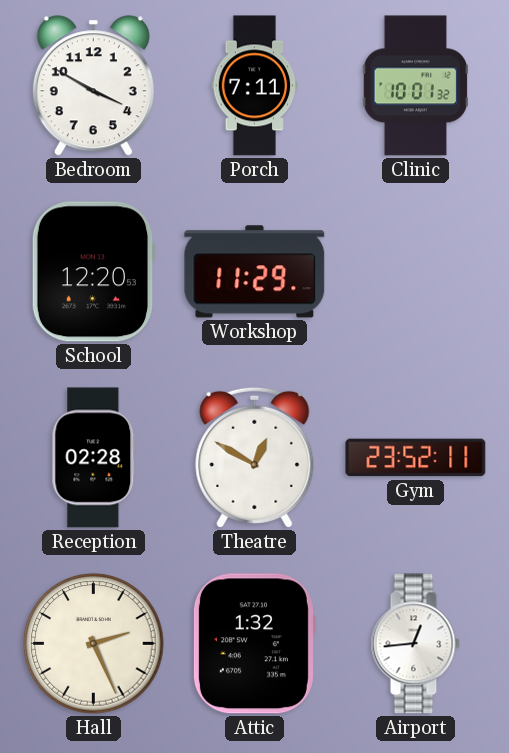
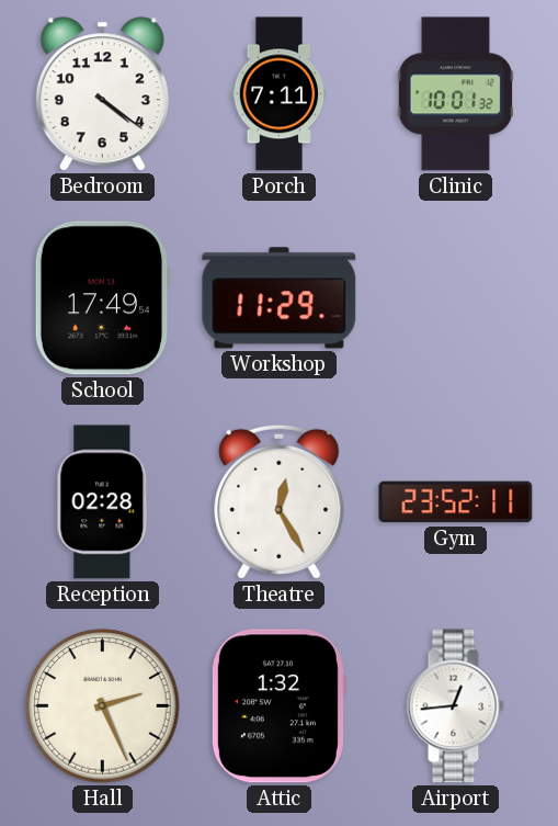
Bedroom: 3:50 -> 4:21
School: 12:20 -> 17:49
Theatre: 12:50 -> 12:25
